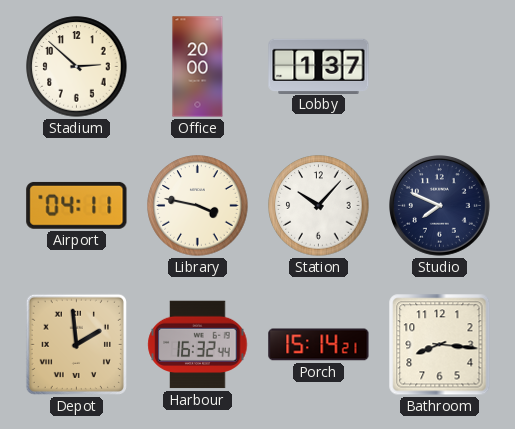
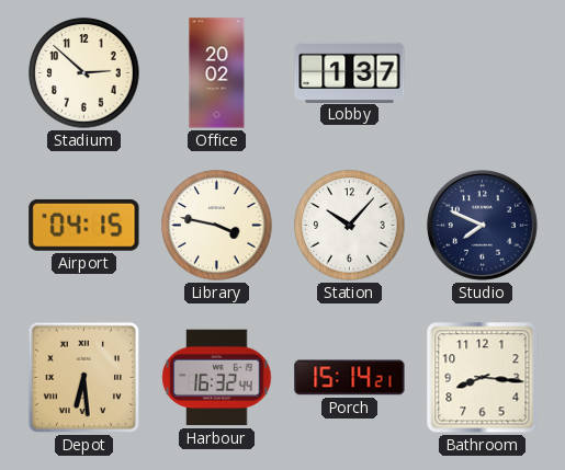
Office: 20:00 -> 20:02
Airport: 04:11 -> 04:15
Depot: 1:59 -> 6:29
